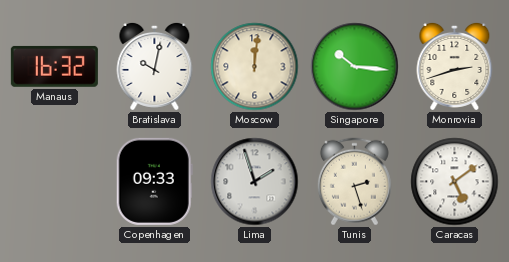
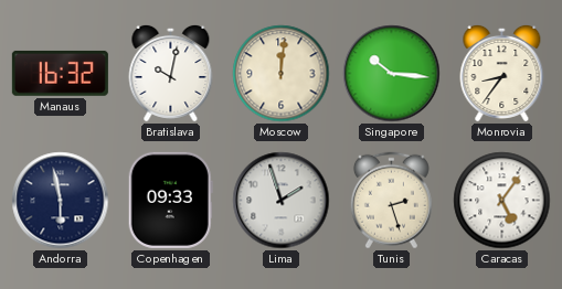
Monrovia: 2:42 -> 8:36
Andorra: none -> 5:58
Caracas: 5:09 -> 5:06
